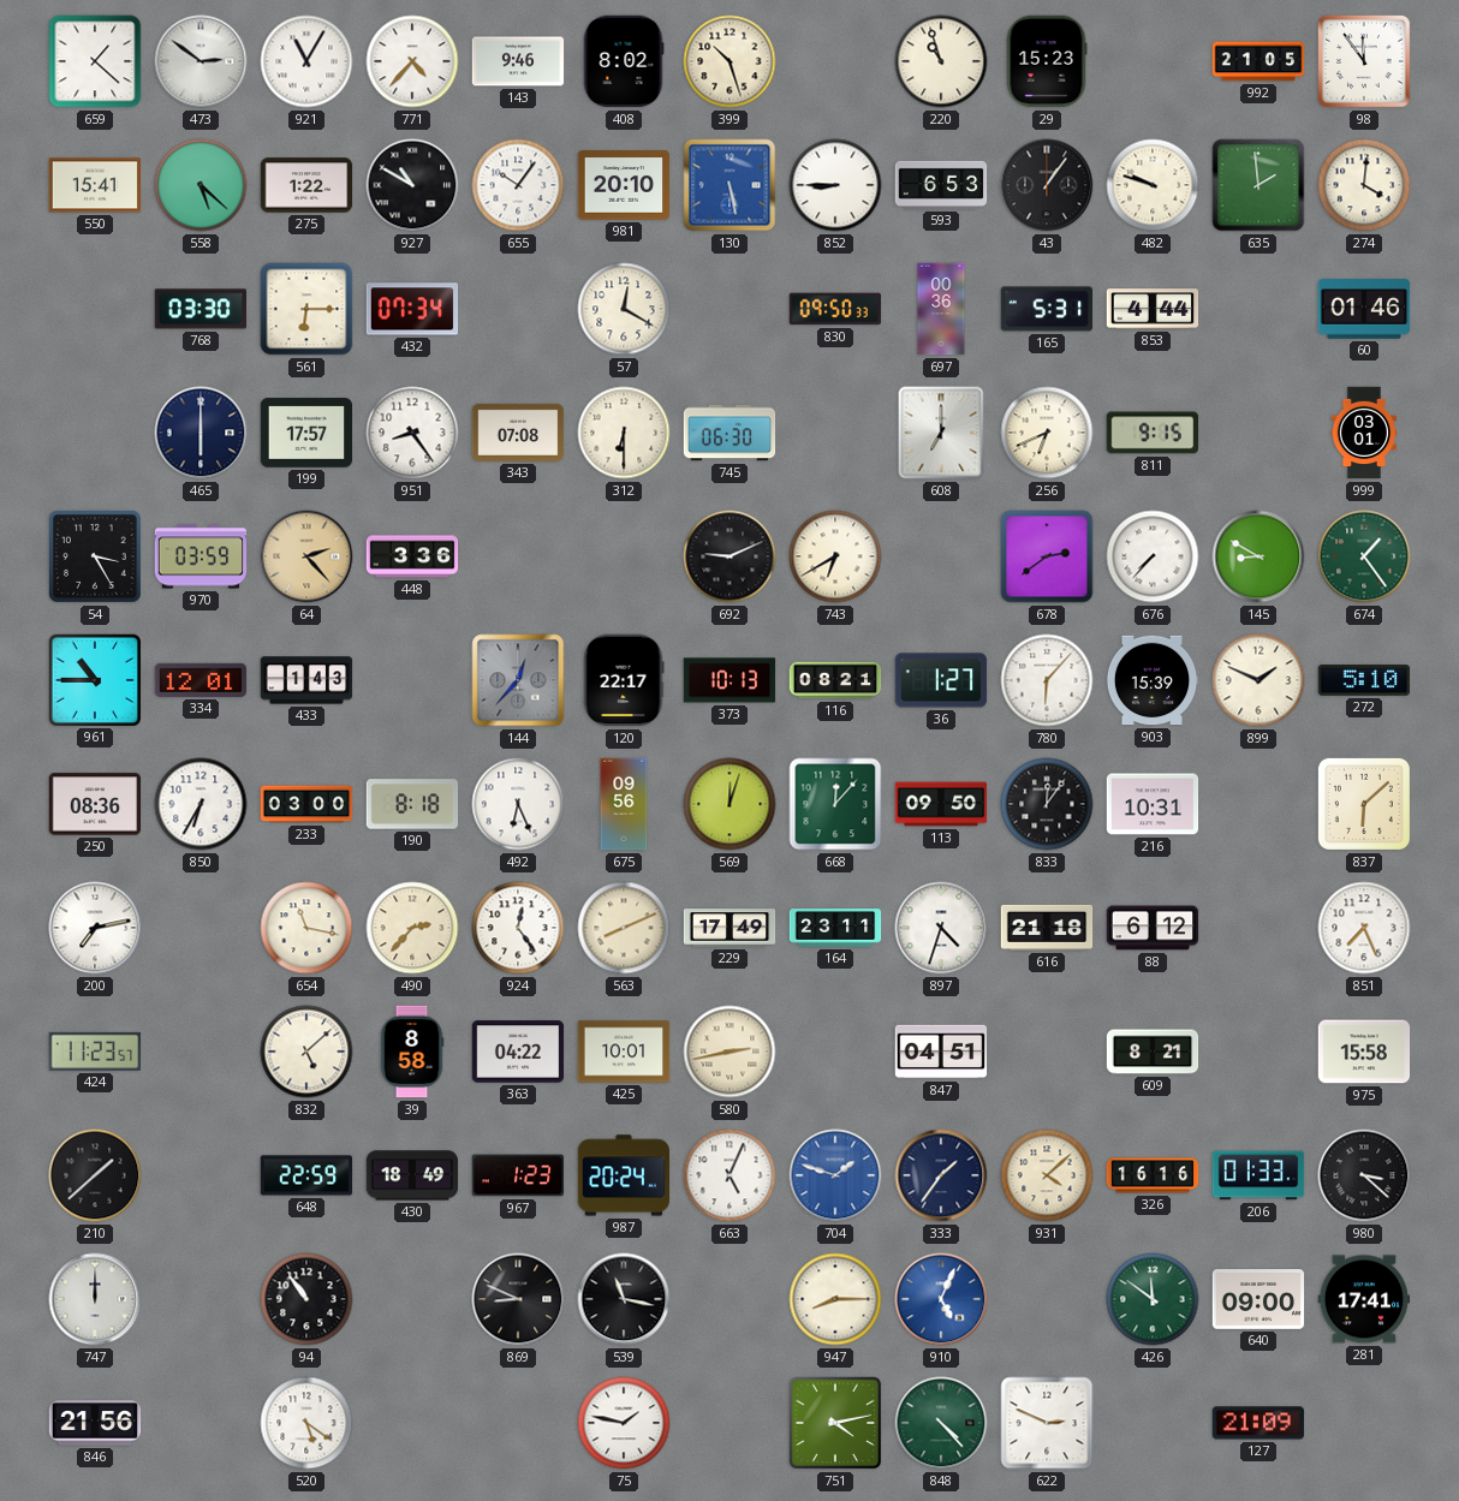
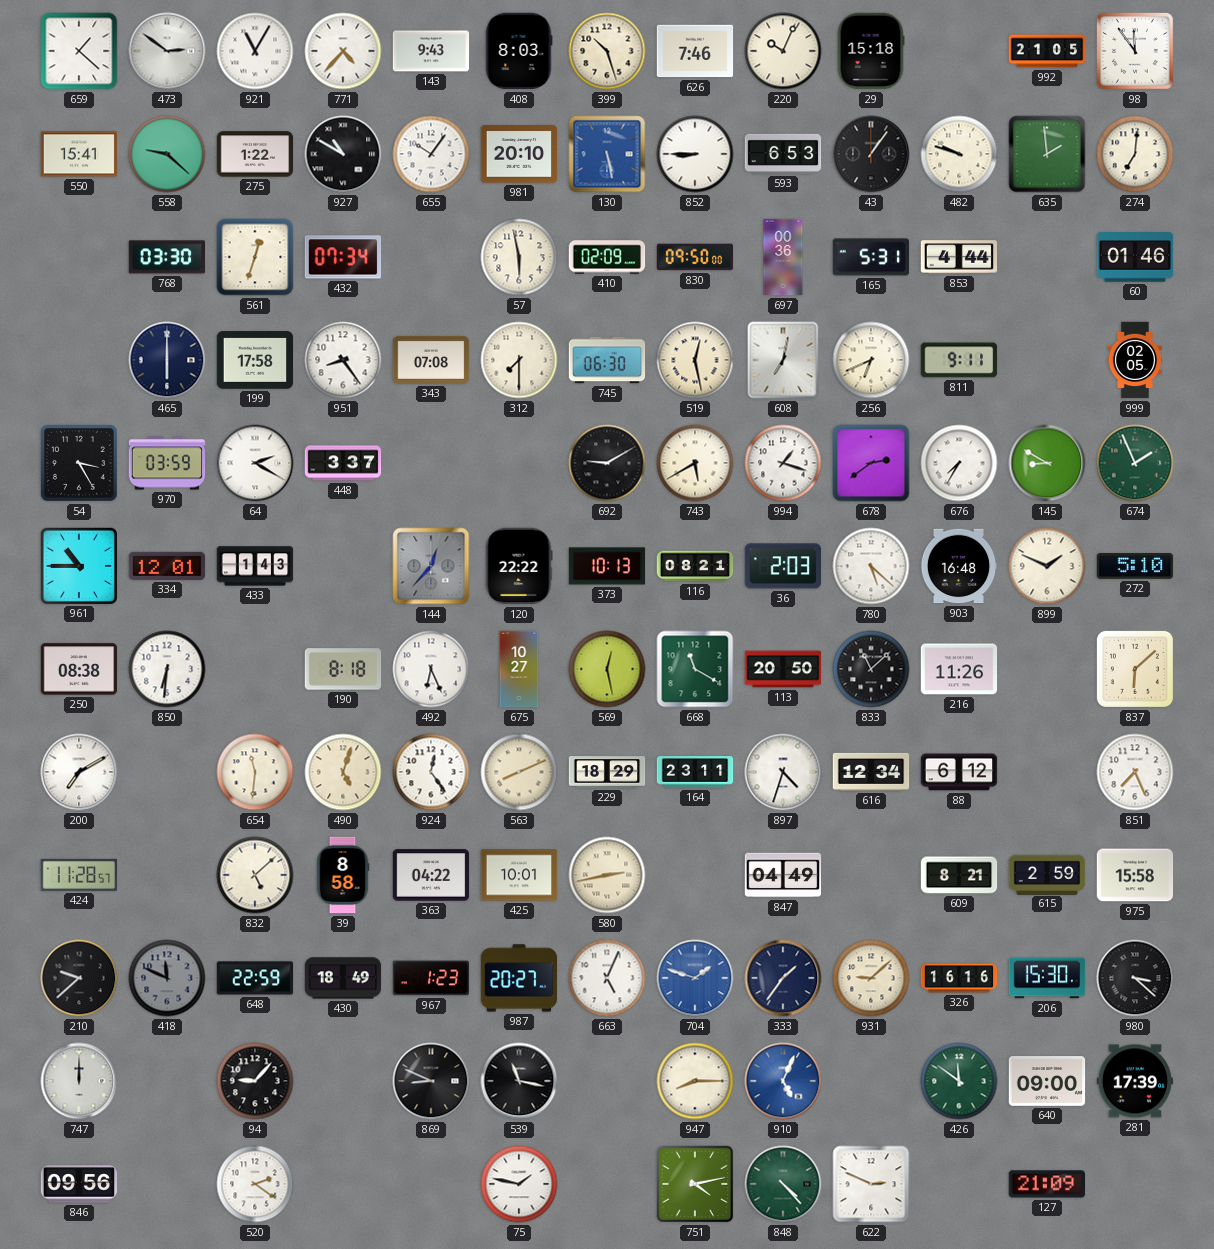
143: 9:46 -> 9:43
408: 8:02 -> 8:03
626: none -> 7:46
220: 10:57 -> 10:04
29: 15:23 -> 15:18
558: 5:22 -> 9:22
274: 4:01 -> 7:01
561: 6:15 -> 12:33
57: 12:20 -> 5:58
410: none -> 02:09
830: 09:50:33 -> 09:50:00
199: 17:57 -> 17:58
312: 6:30 -> 7:30
519: none -> 12:28
608: 7:00 -> 7:02
811: 9:15 -> 9:11
999: 03:01 -> 02:05
64: 2:23 -> 2:20
64 dial: champagne -> white
448: 3:36 -> 3:37
692: 9:11 -> 9:10
743: 6:40 -> 5:40
994: none -> 1:18
676: 7:37 -> 7:35
674: 1:24 -> 1:56
120: 22:17 -> 22:22
36: 1:27 -> 2:03
780: 6:07 -> 5:22
903: 15:39 -> 16:48
250: 08:36 -> 08:38
850: 6:35 -> 6:31
233: 03:00 -> none
675: 09:56 -> 10:27
569: 12:03 -> 12:28
668: 12:07 -> 11:20
113: 09:50 -> 20:50
833: 12:06 -> 11:08
216: 10:31 -> 11:26
200: 7:13 -> 7:10
654: 11:17 -> 11:31
490: 2:37 -> 5:03
229: 17:49 -> 18:29
616: 21:18 -> 12:34
424: 11:23 -> 11:28
847: 04:51 -> 04:49
615: none -> 2:59
210: 1:38 -> 9:38
418: none -> 11:49
987: 20:24 -> 20:27
931: 4:08 -> 9:08
206: 01:33 -> 15:30
94: 10:54 -> 9:07
281: 17:41 -> 17:39
846: 21:56 -> 09:56
520: 5:21 -> 2:21
